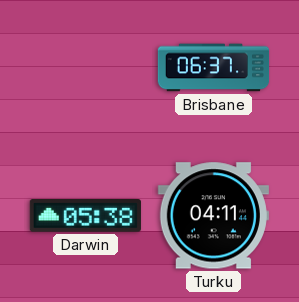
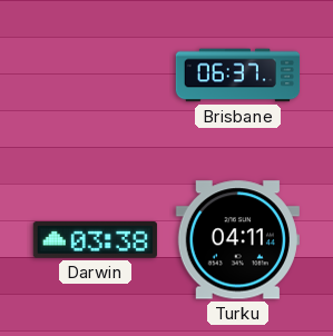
Darwin: 05:38 -> 03:38
